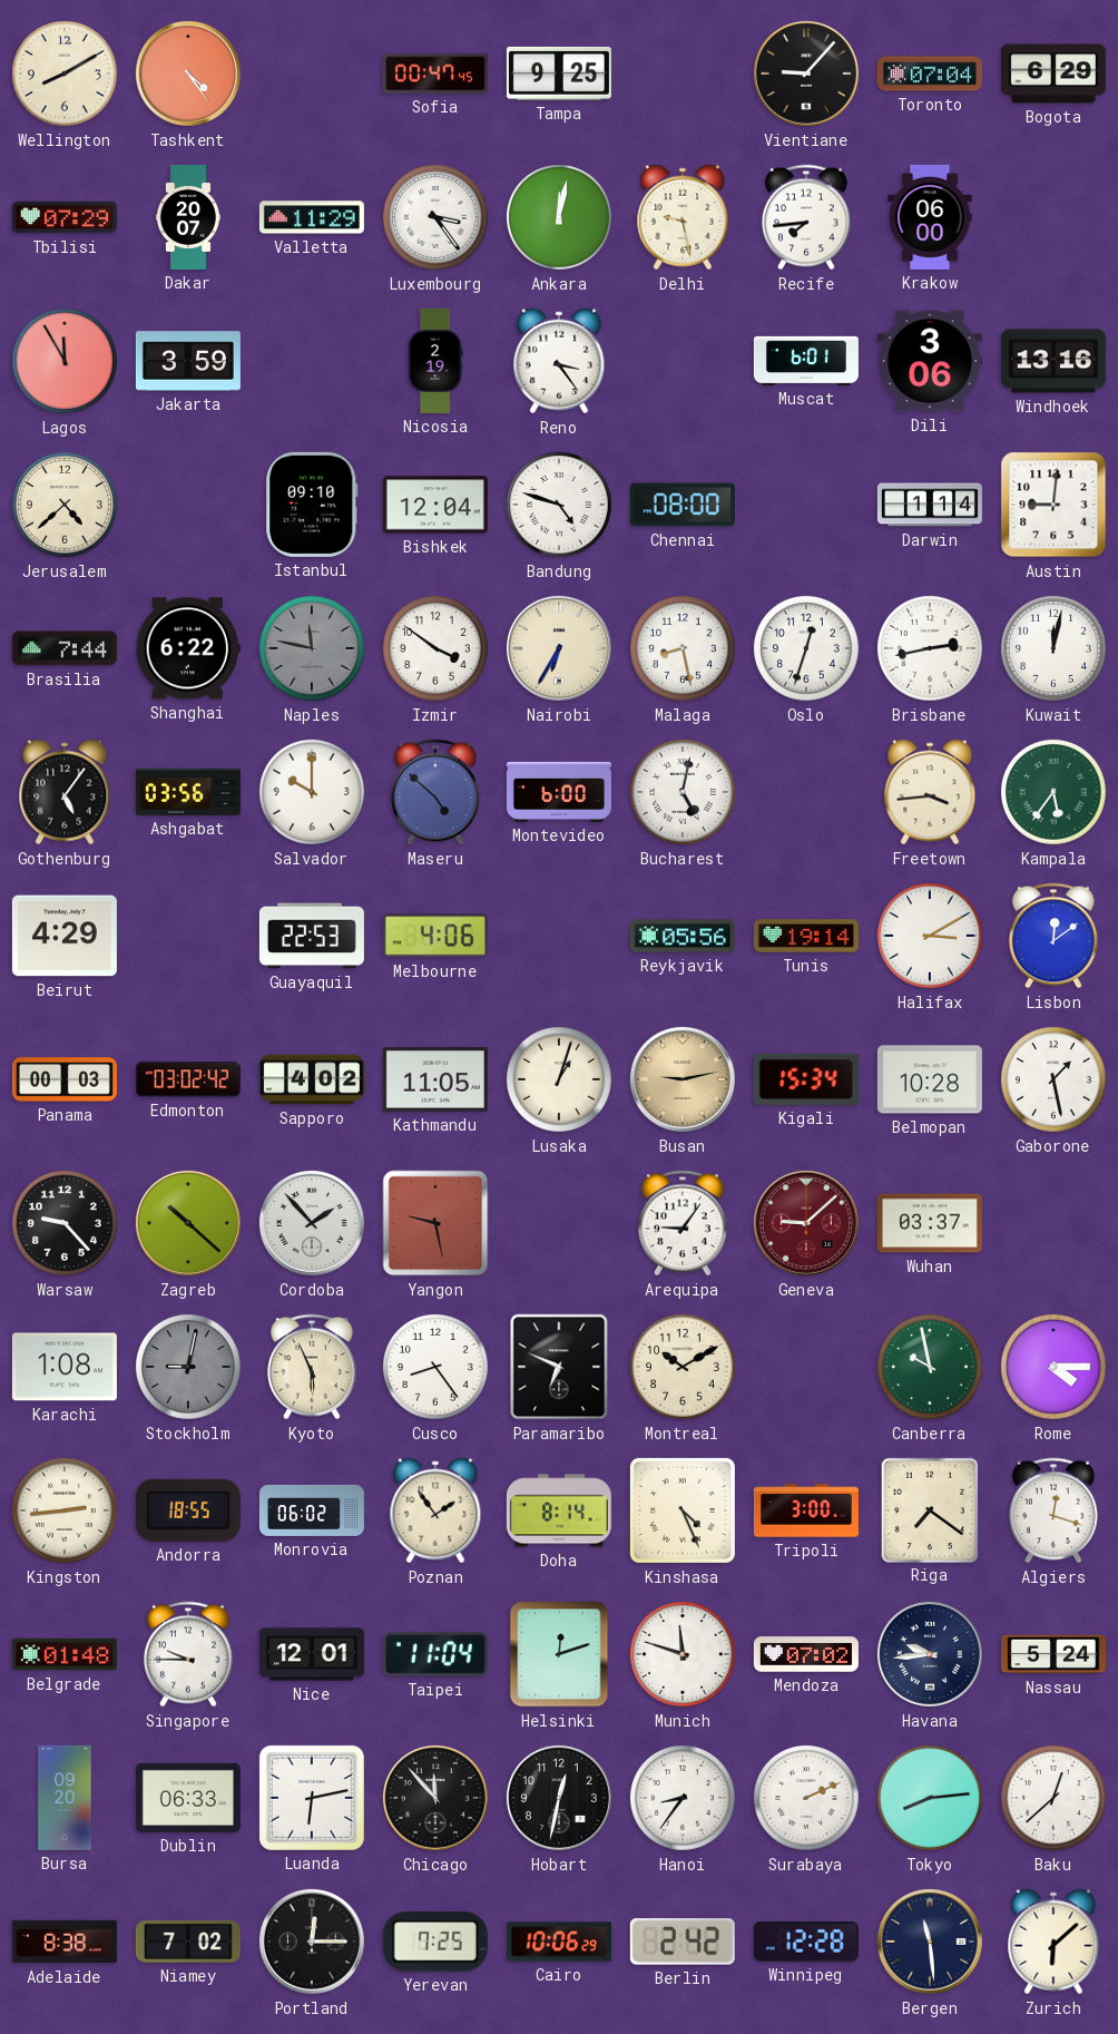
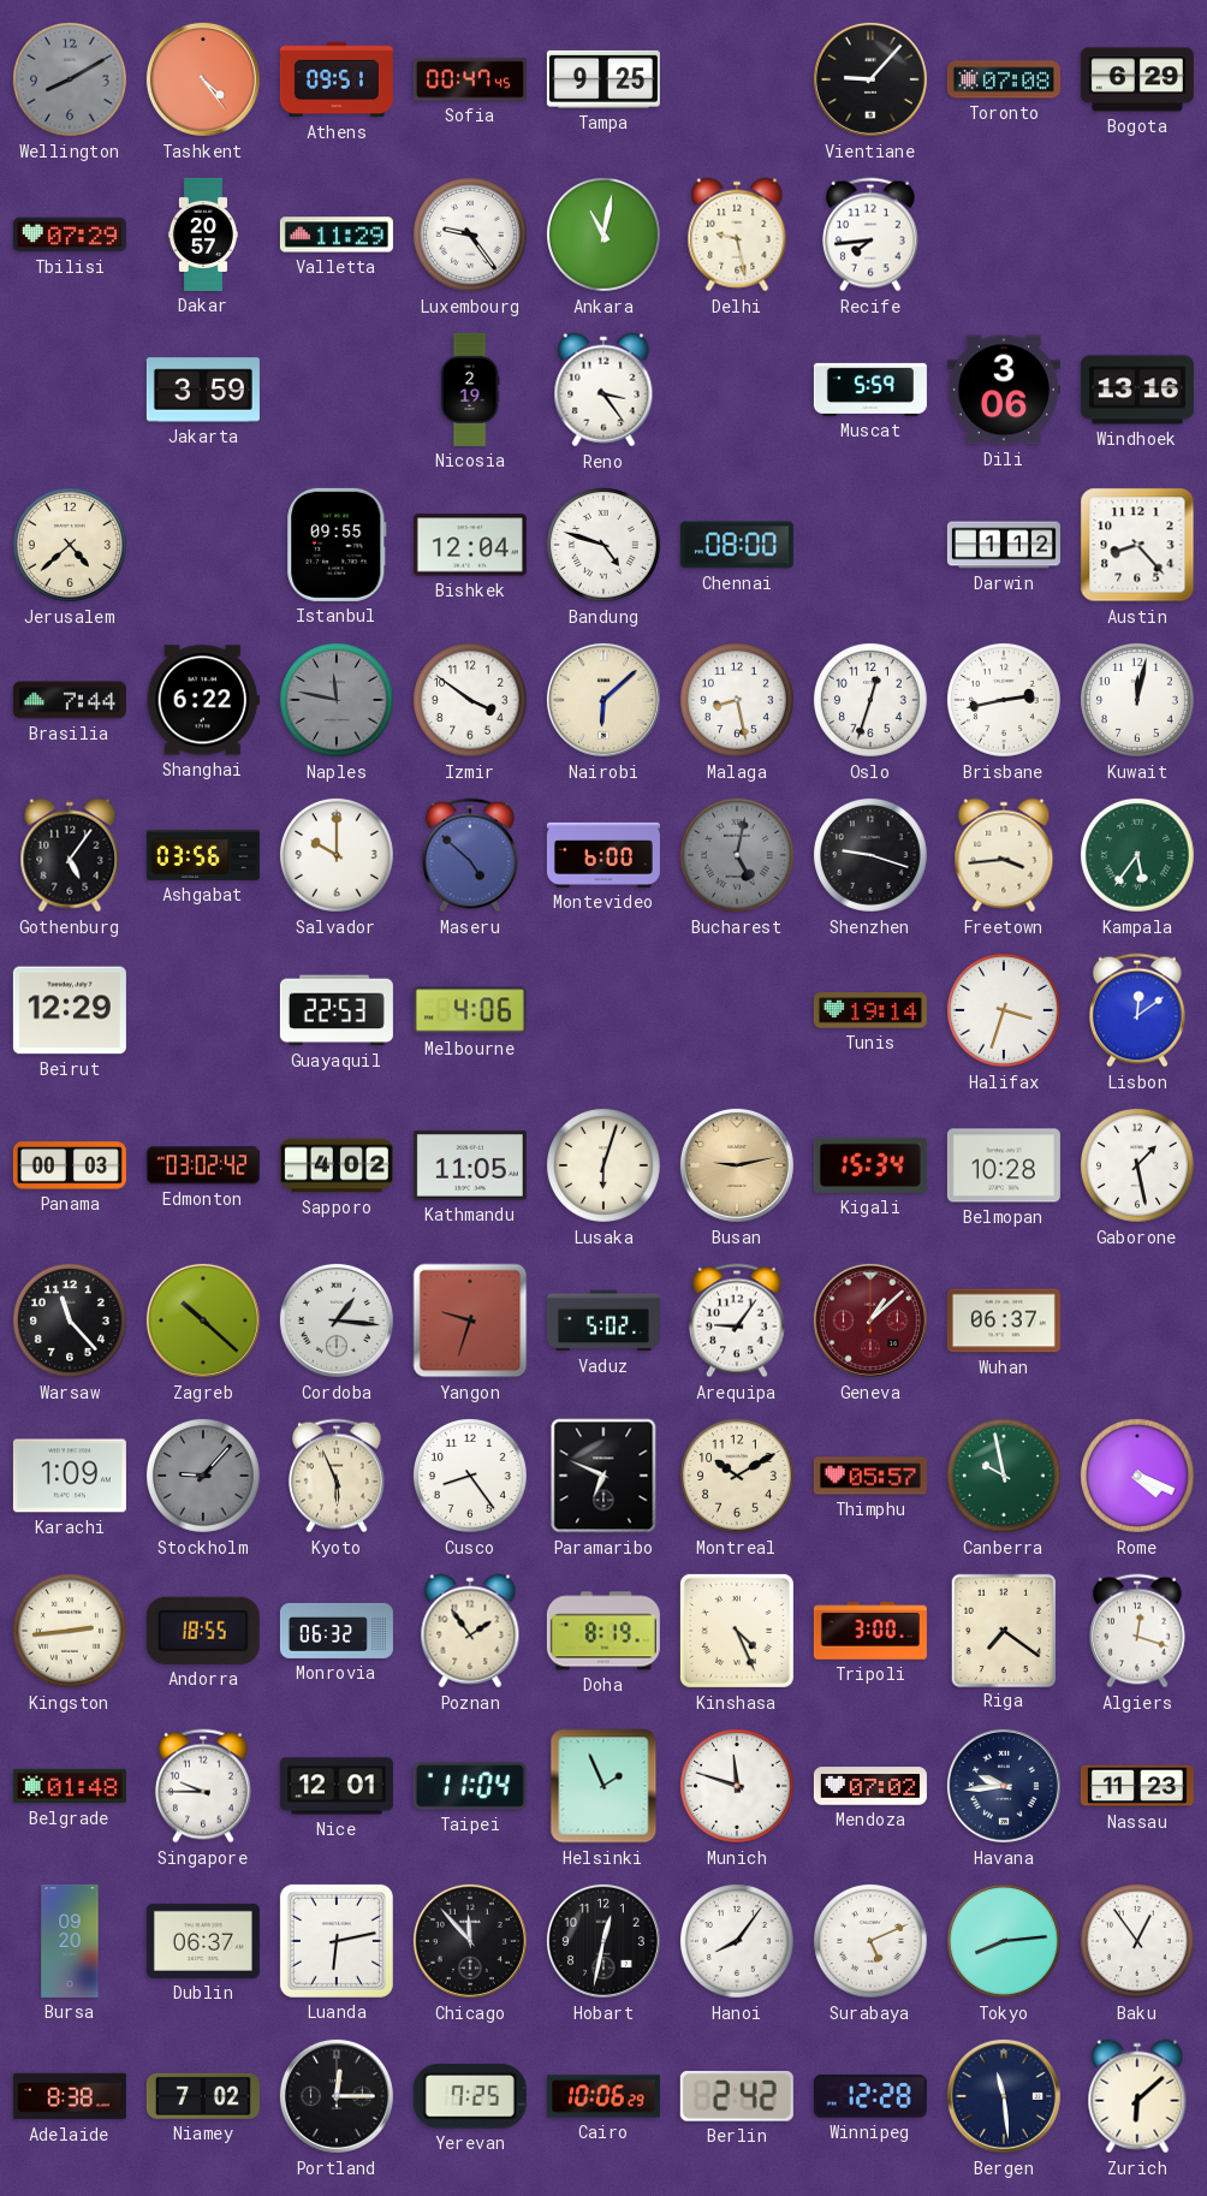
Wellington dial: cream -> grey
Athens: none -> 09:51
Toronto: 07:04 -> 07:08
Dakar: 20:07 -> 20:57
Luxembourg: 3:24 -> 9:24
Ankara: 12:02 -> 11:02
Krakow: 06:00 -> none
Lagos: 11:55 -> none
Muscat: 6:01 -> 5:59
Istanbul: 09:10 -> 09:55
Darwin: 1:14 -> 1:12
Austin: 9:01 -> 8:23
Nairobi: 6:35 -> 6:08
Bucharest dial: white -> grey
Shenzhen: none -> 9:18
Beirut: 4:29 -> 12:29
Reykjavik: 05:56 -> none
Halifax: 3:10 -> 3:33
Lusaka: 1:03 -> 6:03
Warsaw: 9:23 -> 11:23
Cordoba: 1:53 -> 1:16
Yangon: 9:28 -> 9:33
Vaduz: none -> 5:02
Geneva: 9:08 -> 1:08
Wuhan: 03:37 -> 06:37
Karachi: 1:08 -> 1:09
Stockholm: 9:02 -> 9:07
Thimphu: none -> 05:57
Rome: 4:15 -> 4:19
Monrovia: 06:02 -> 06:32
Doha: 8:14 -> 8:19
Helsinki: 12:12 -> 1:56
Nassau: 5:24 -> 11:23
Dublin: 06:33 -> 06:37
Hanoi: 8:36 -> 8:06
Surabaya: 2:11 -> 5:11
Baku: 12:38 -> 12:54
